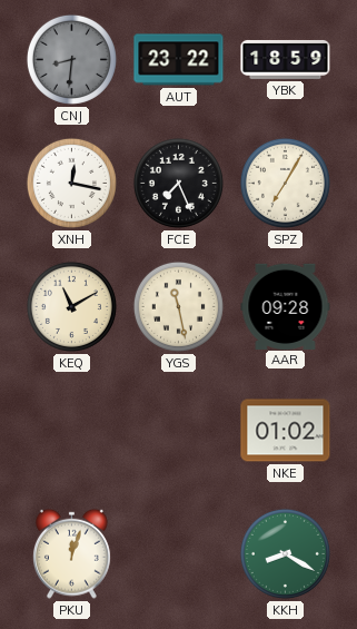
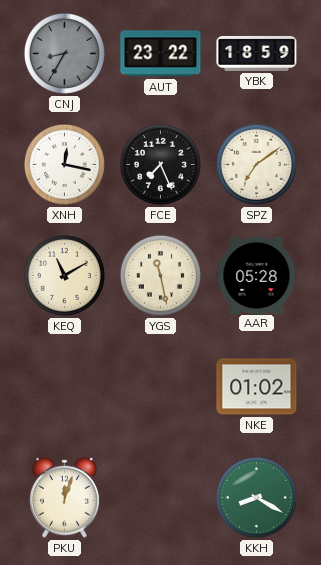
CNJ: 8:31 -> 8:35
SPZ: 7:05 -> 7:09
AAR: 09:28 -> 05:28
